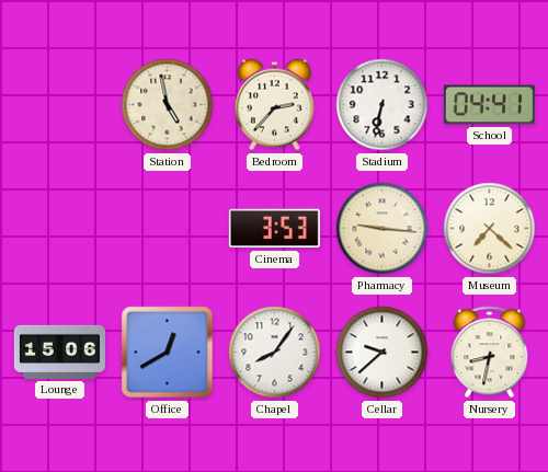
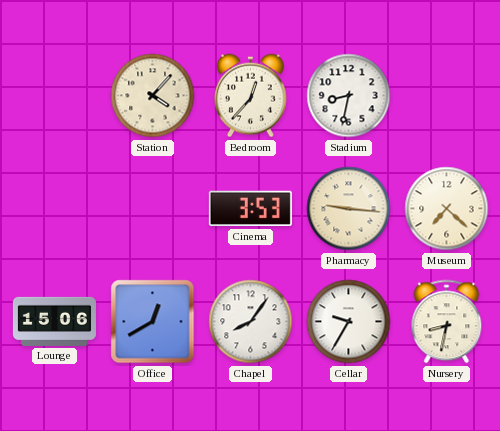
Station: 4:58 -> 4:07
Bedroom: 2:37 -> 12:37
Stadium: 6:32 -> 8:32
School: 04:41 -> none
Cellar: 9:38 -> 9:35
